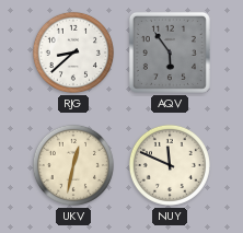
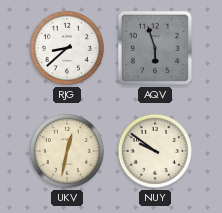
AQV: 5:54 -> 5:57
NUY: 11:49 -> 9:51
